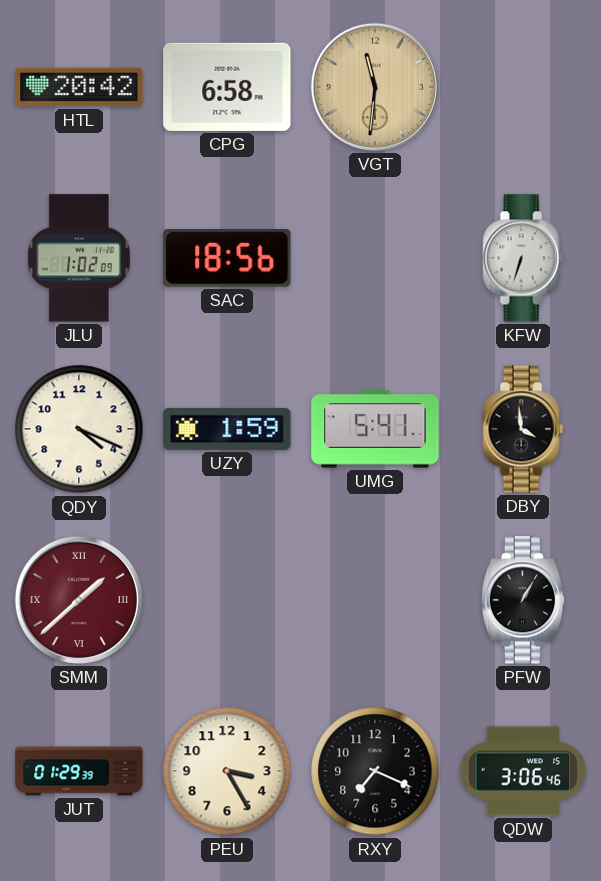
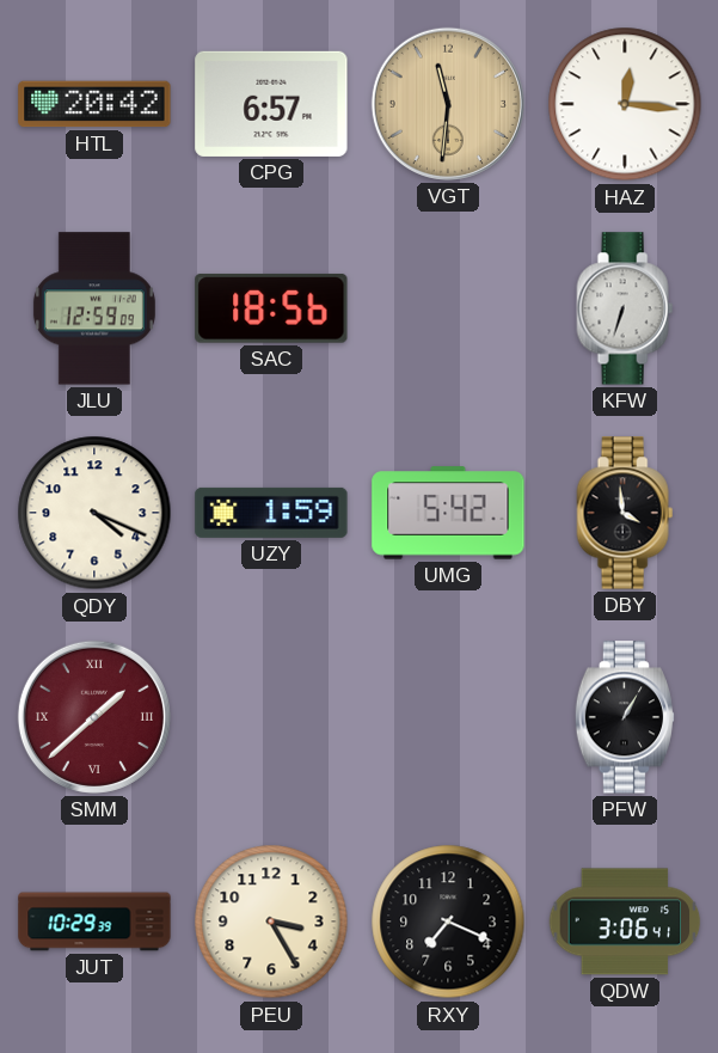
CPG: 6:58 -> 6:57
HAZ: none -> 12:16
JLU: 1:02 -> 12:59
UMG: 5:41 -> 5:42
JUT: 01:29 -> 10:29
QDW: 3:06:46 -> 3:06:41
